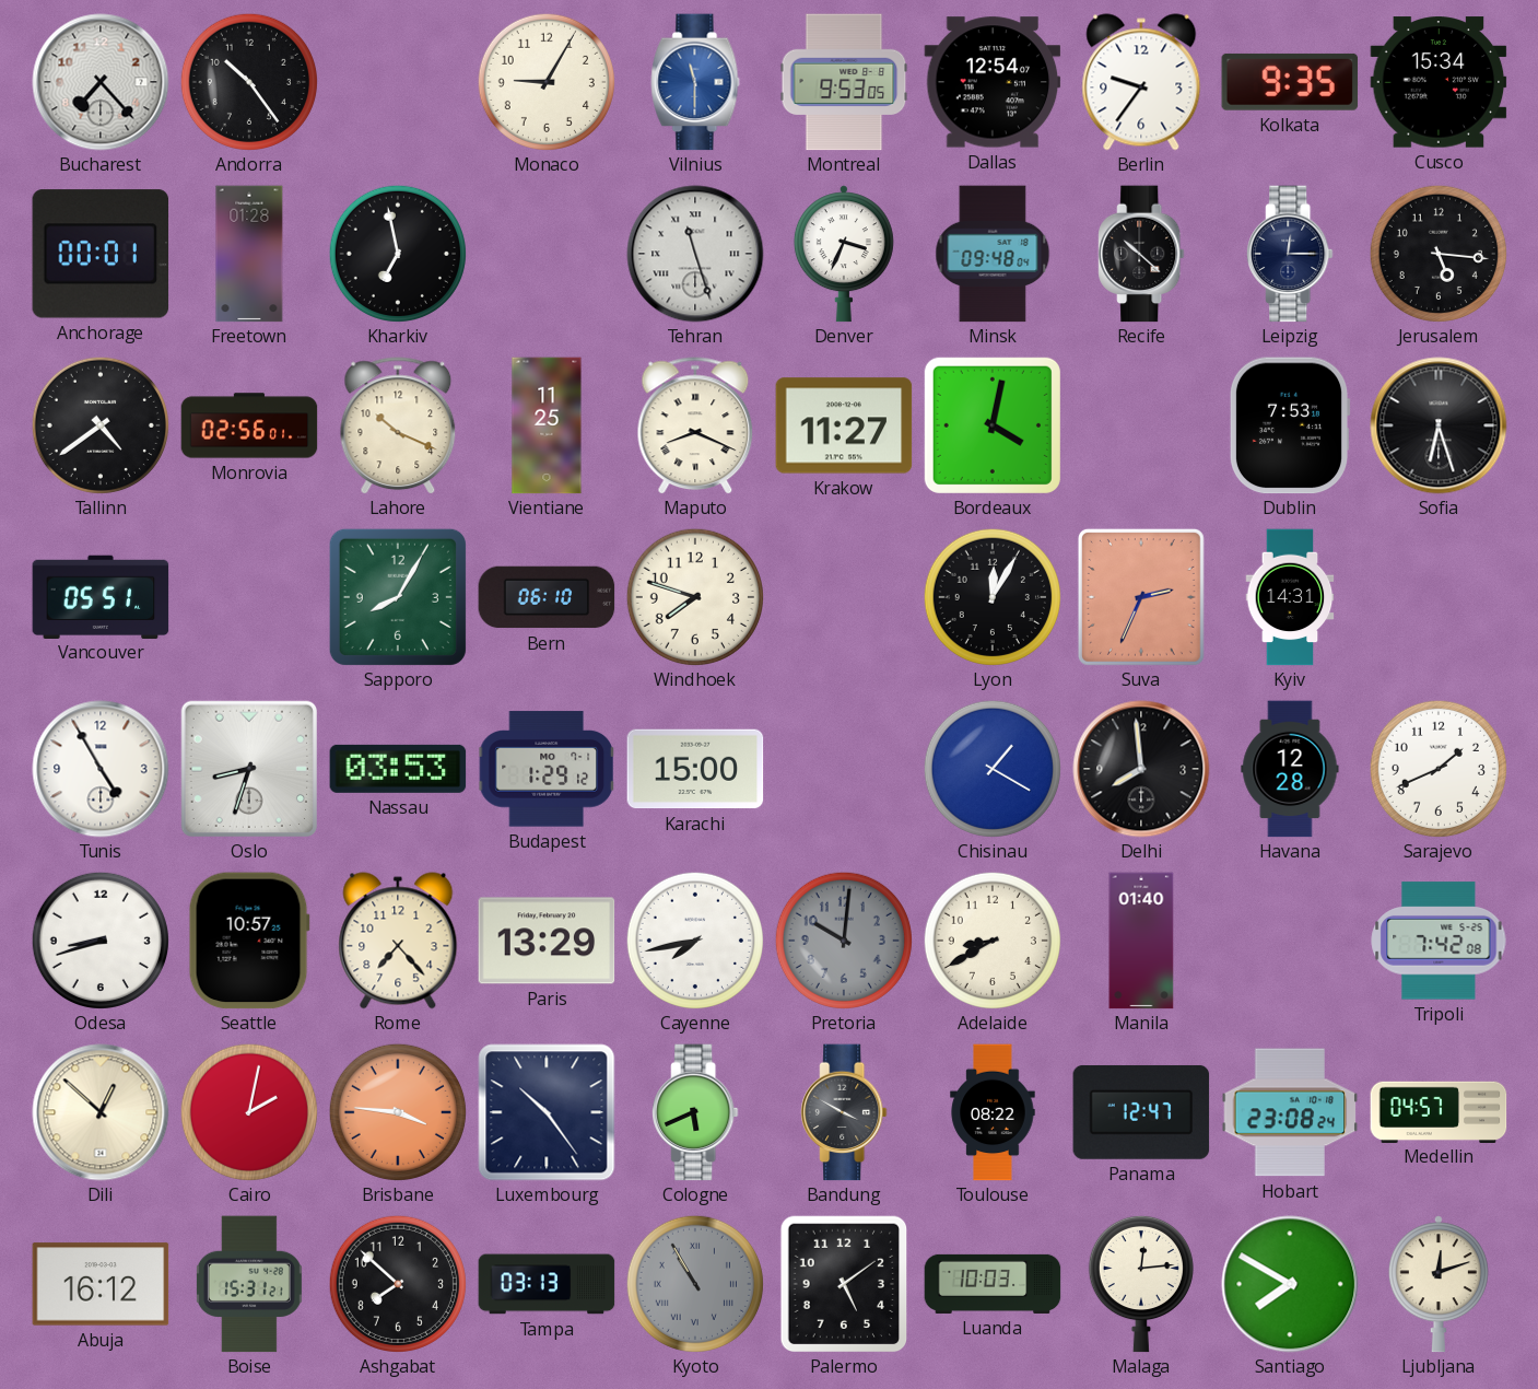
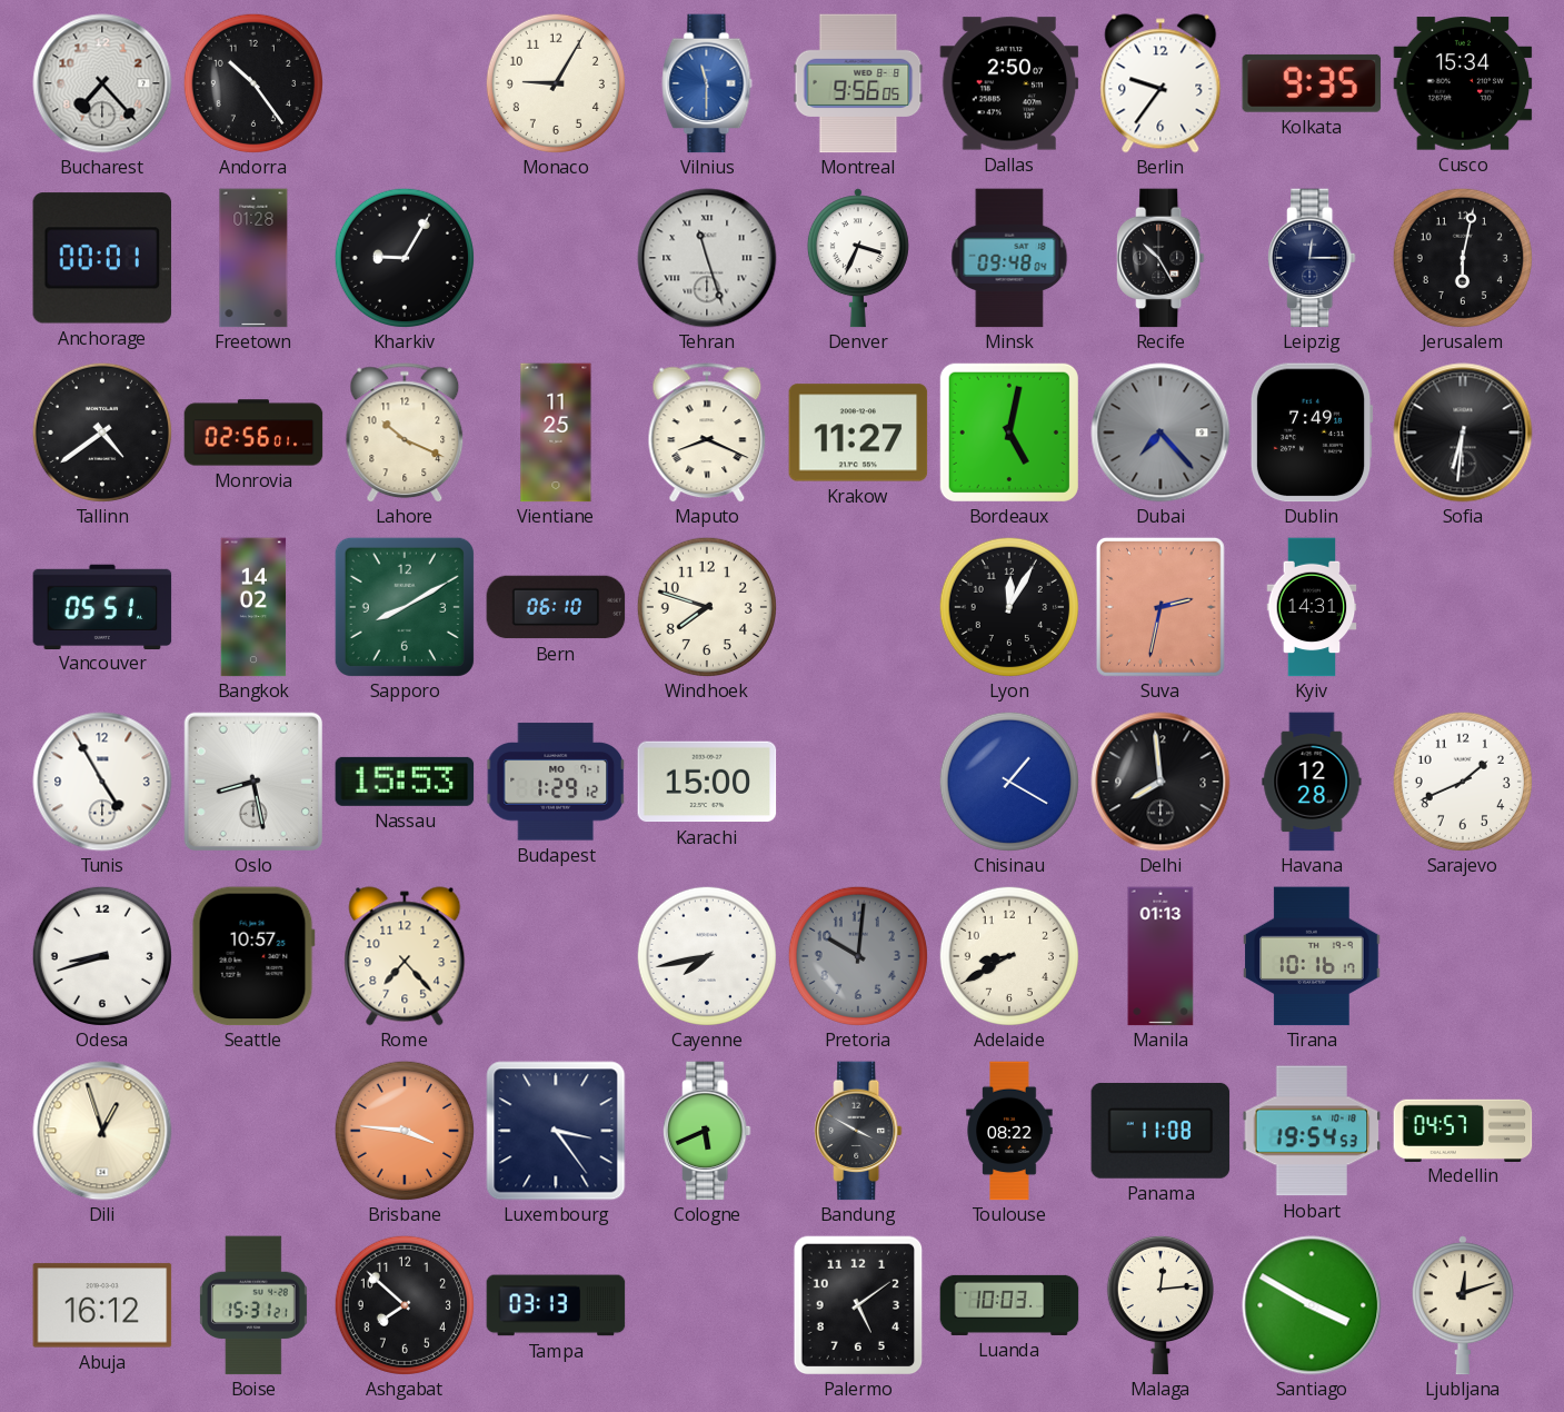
Montreal: 9:53 -> 9:56
Dallas: 12:54 -> 2:50
Kharkiv: 6:58 -> 9:05
Recife: 10:22 -> 10:25
Jerusalem: 5:16 -> 6:02
Bordeaux: 4:02 -> 5:02
Dubai: none -> 7:23
Dublin: 7:53 -> 7:49
Sofia: 6:27 -> 6:31
Bangkok: none -> 14:02
Sapporo: 8:05 -> 8:10
Suva: 2:34 -> 2:32
Oslo: 8:33 -> 8:28
Nassau: 03:53 -> 15:53
Paris: 13:29 -> none
Manila: 01:40 -> 01:13
Tirana: none -> 10:16
Tripoli: 7:42 -> none
Dili: 12:52 -> 12:57
Cairo: 2:02 -> none
Luxembourg: 10:24 -> 3:24
Panama: 12:47 -> 11:08
Hobart: 23:08 -> 19:54
Kyoto: 10:55 -> none
Santiago: 7:50 -> 3:50
